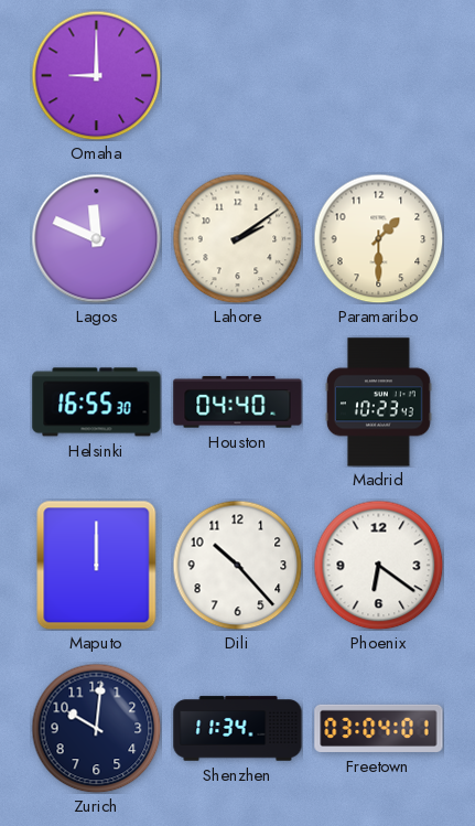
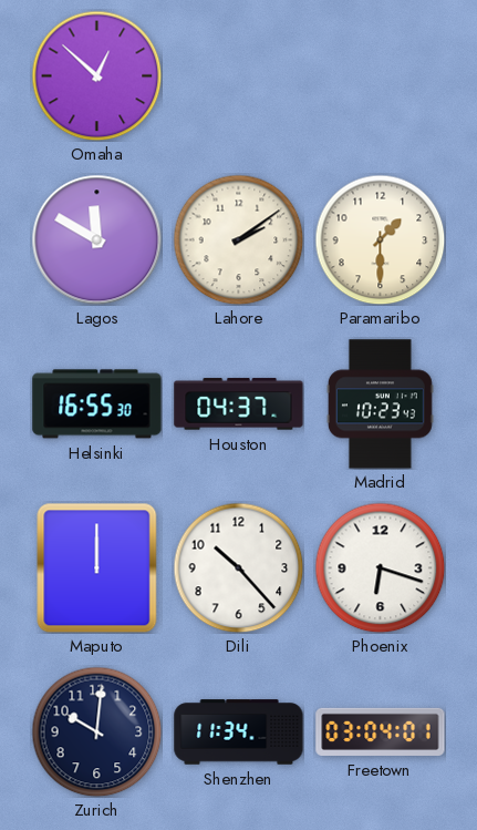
Omaha: 9:00 -> 12:52
Lagos: 11:49 -> 11:50
Houston: 04:40 -> 04:37
Phoenix: 6:21 -> 6:18
